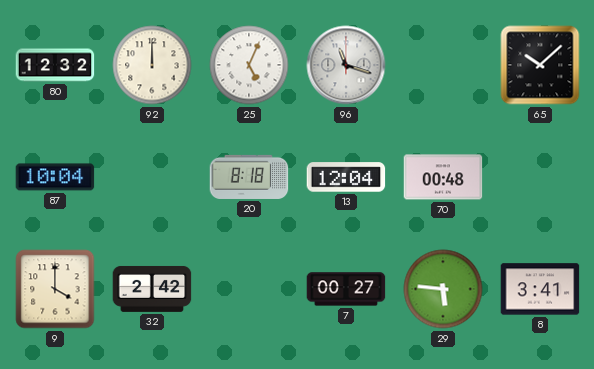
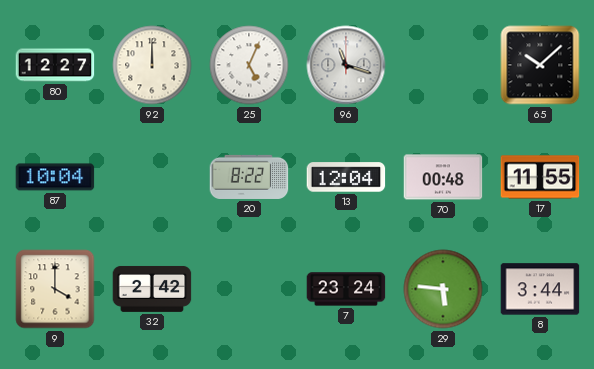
80: 12:32 -> 12:27
20: 8:18 -> 8:22
17: none -> 11:55
7: 00:27 -> 23:24
8: 3:41 -> 3:44
